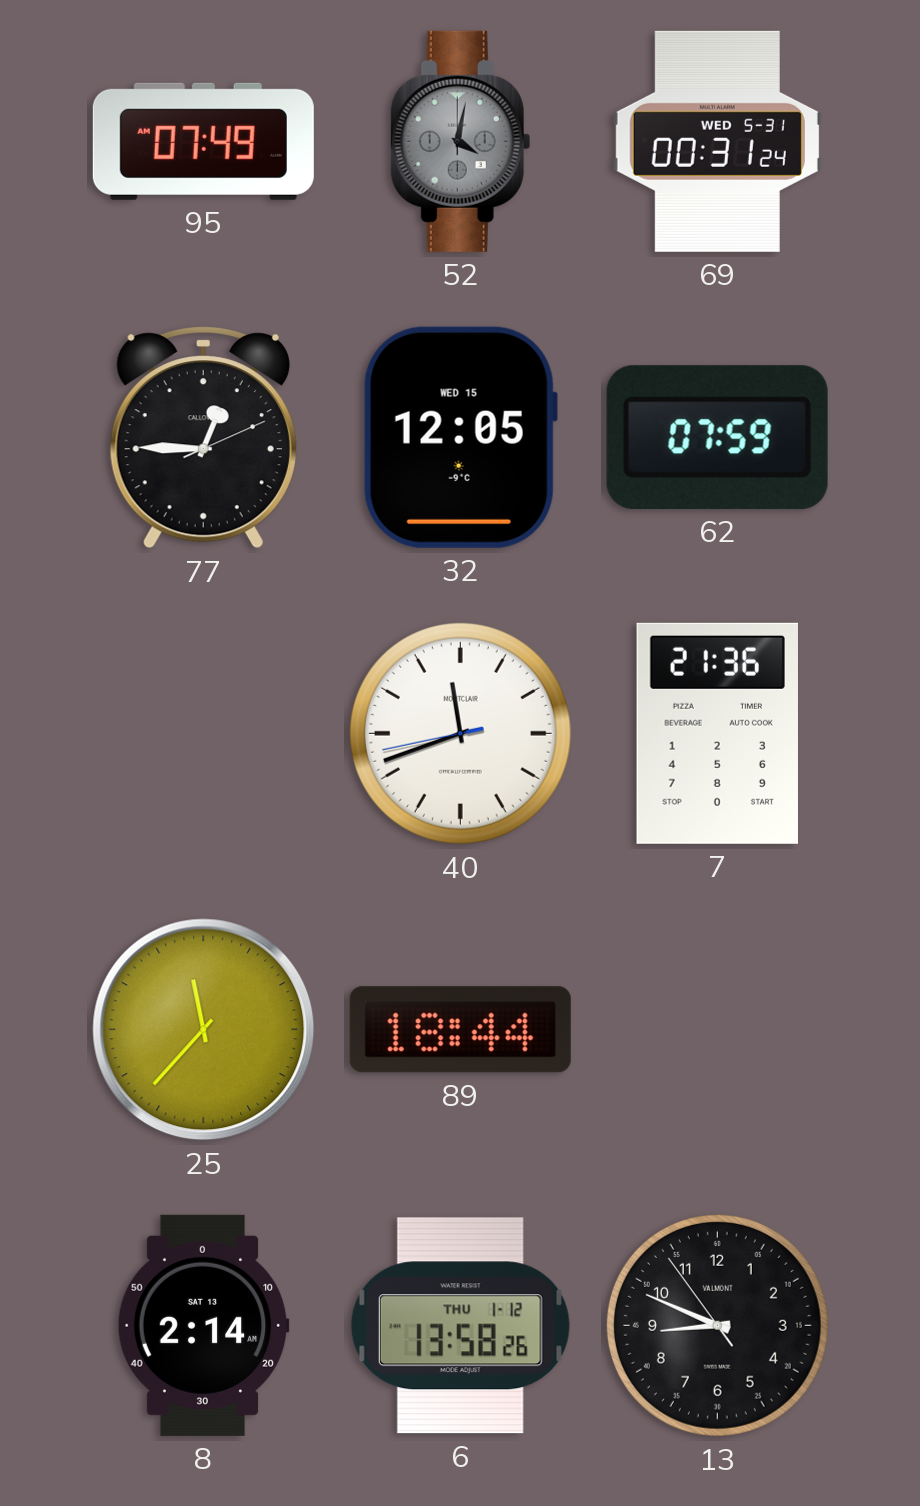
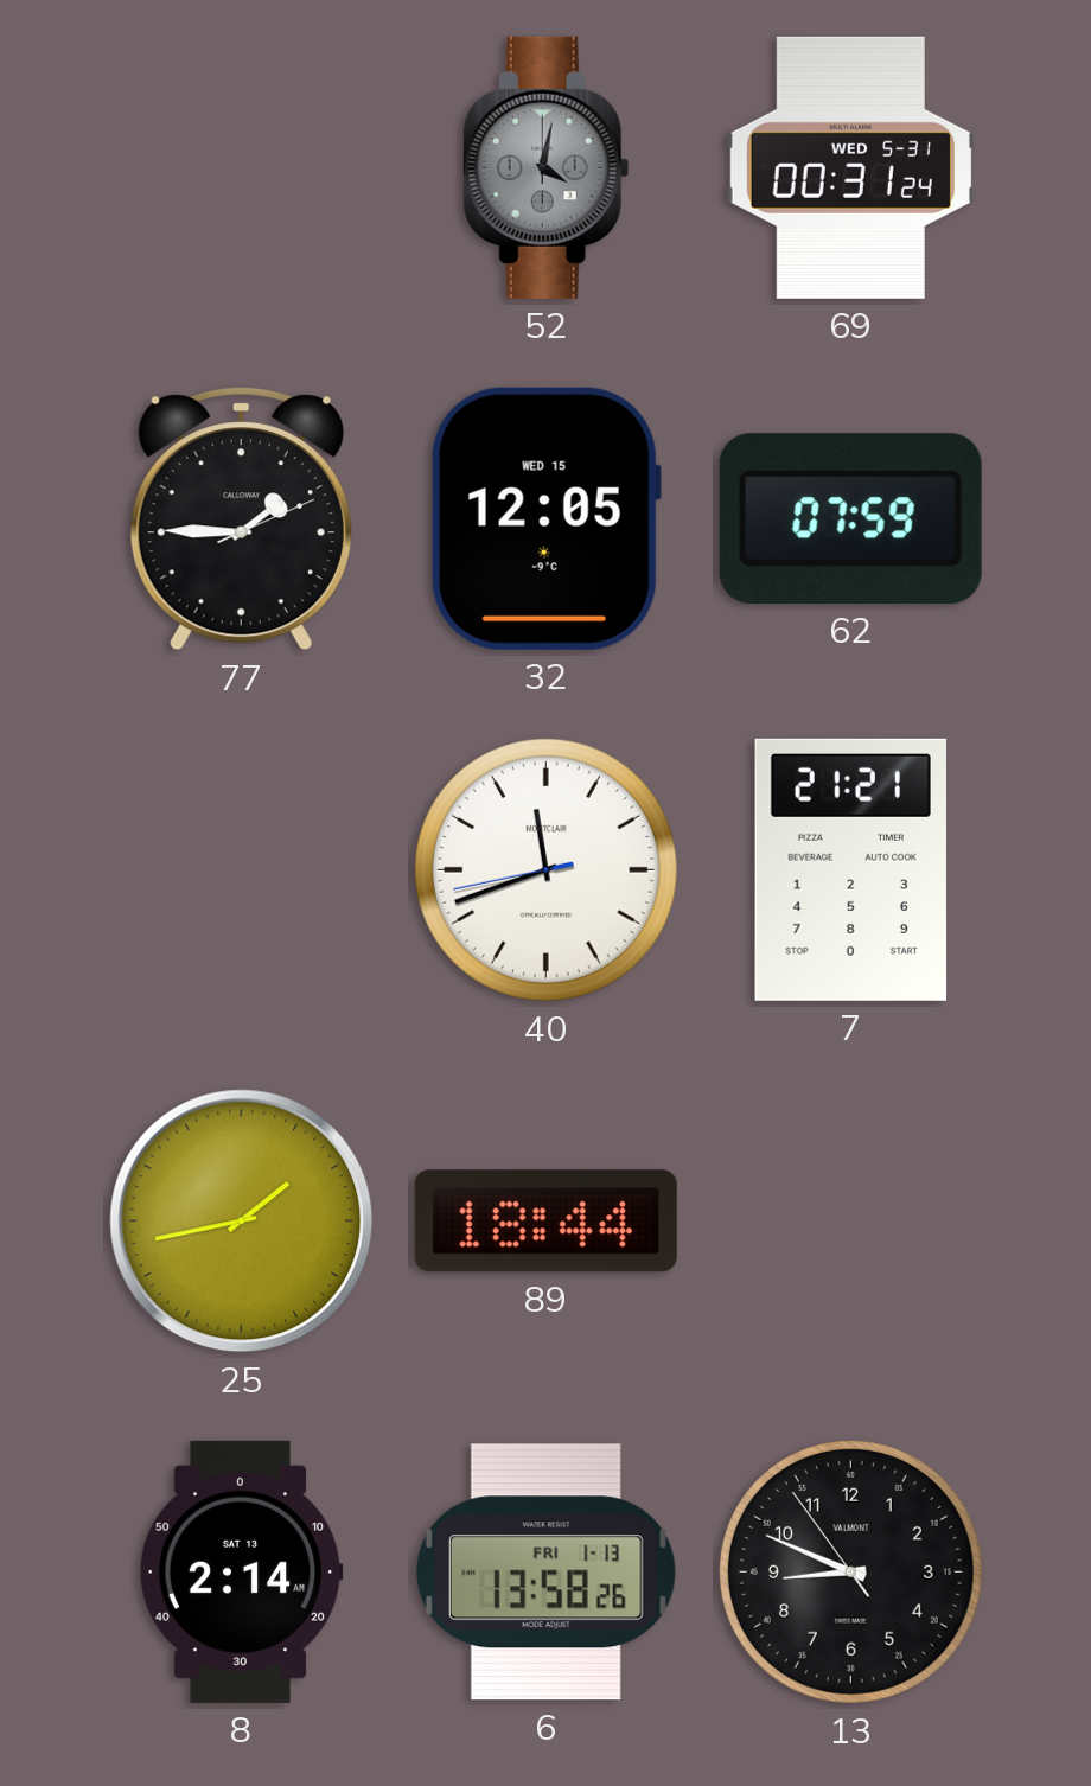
95: 07:49 -> none
77: 12:45 -> 1:45
7: 21:36 -> 21:21
25: 11:37 -> 1:43
6 date: THU 1-12 -> FRI 1-13
